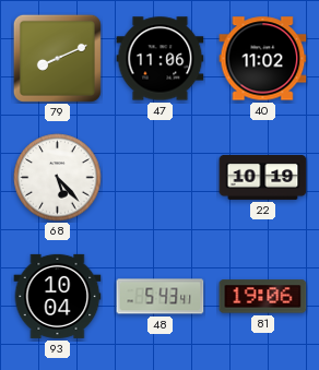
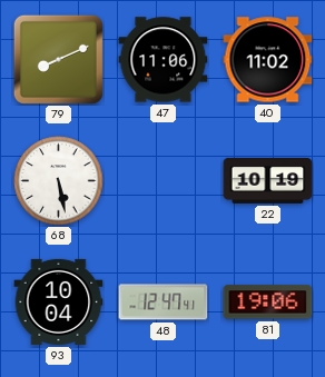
68: 5:23 -> 5:28
48: 5:43 -> 12:47
